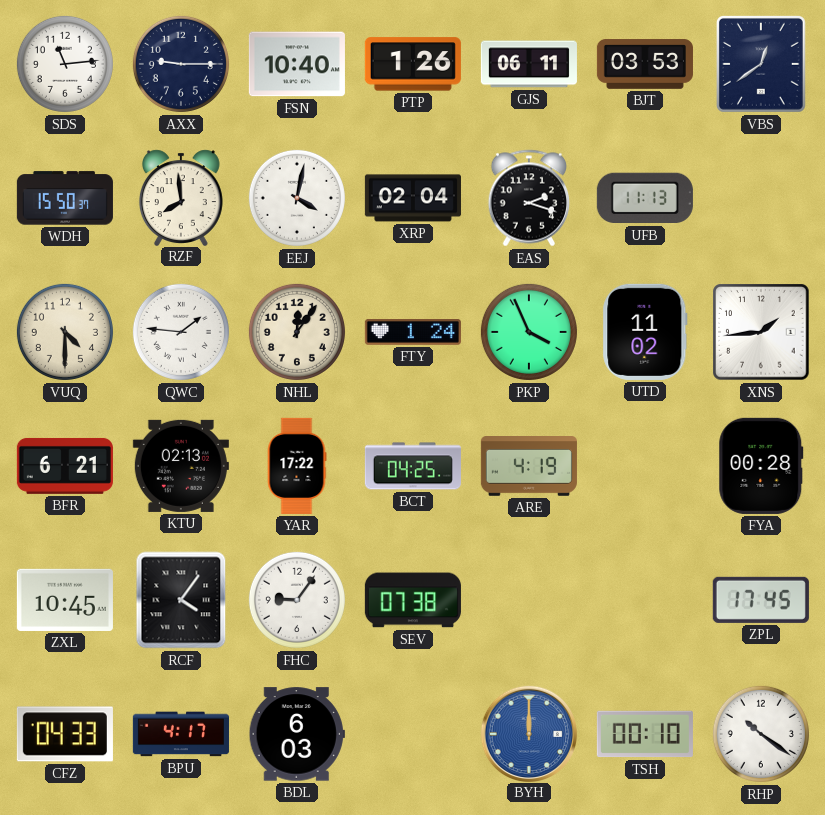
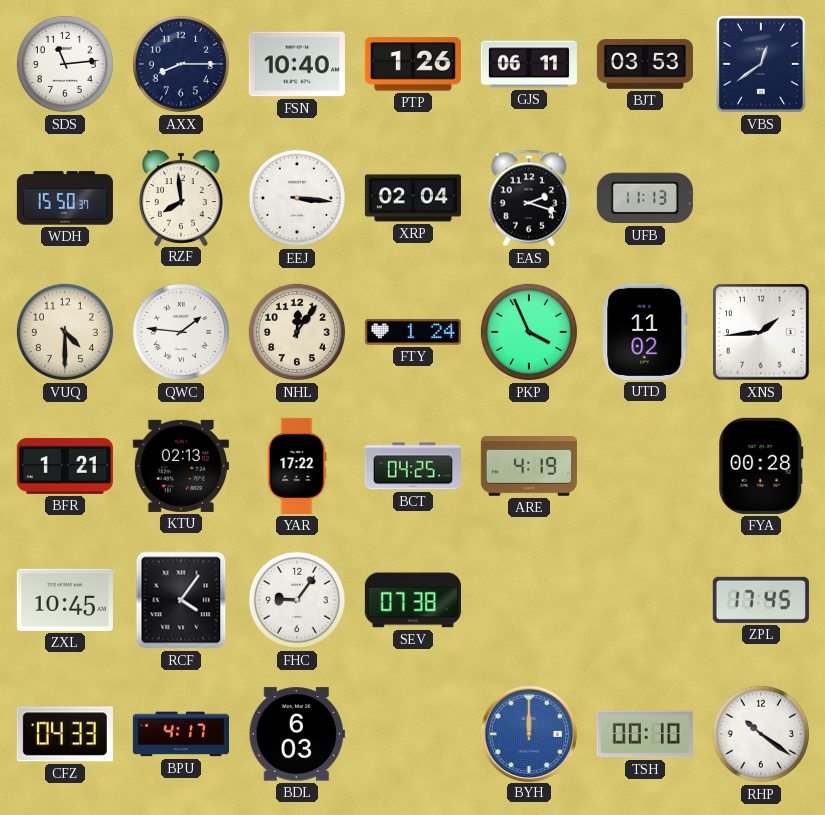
AXX: 9:15 -> 8:15
EEJ: 4:02 -> 3:16
BFR: 6:21 -> 1:21
